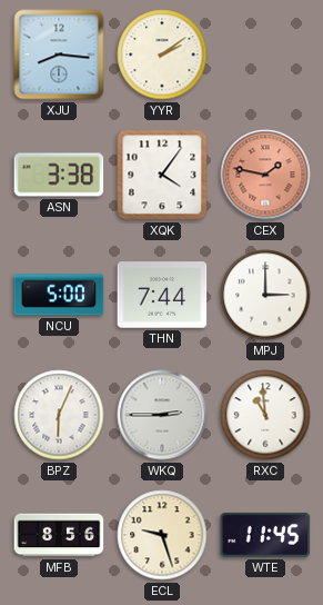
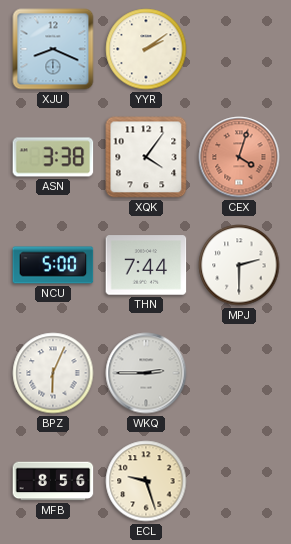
XJU: 8:16 -> 8:19
CEX: 1:47 -> 4:03
MPJ: 3:00 -> 2:30
RXC: 10:59 -> none
WTE: 11:45 -> none
